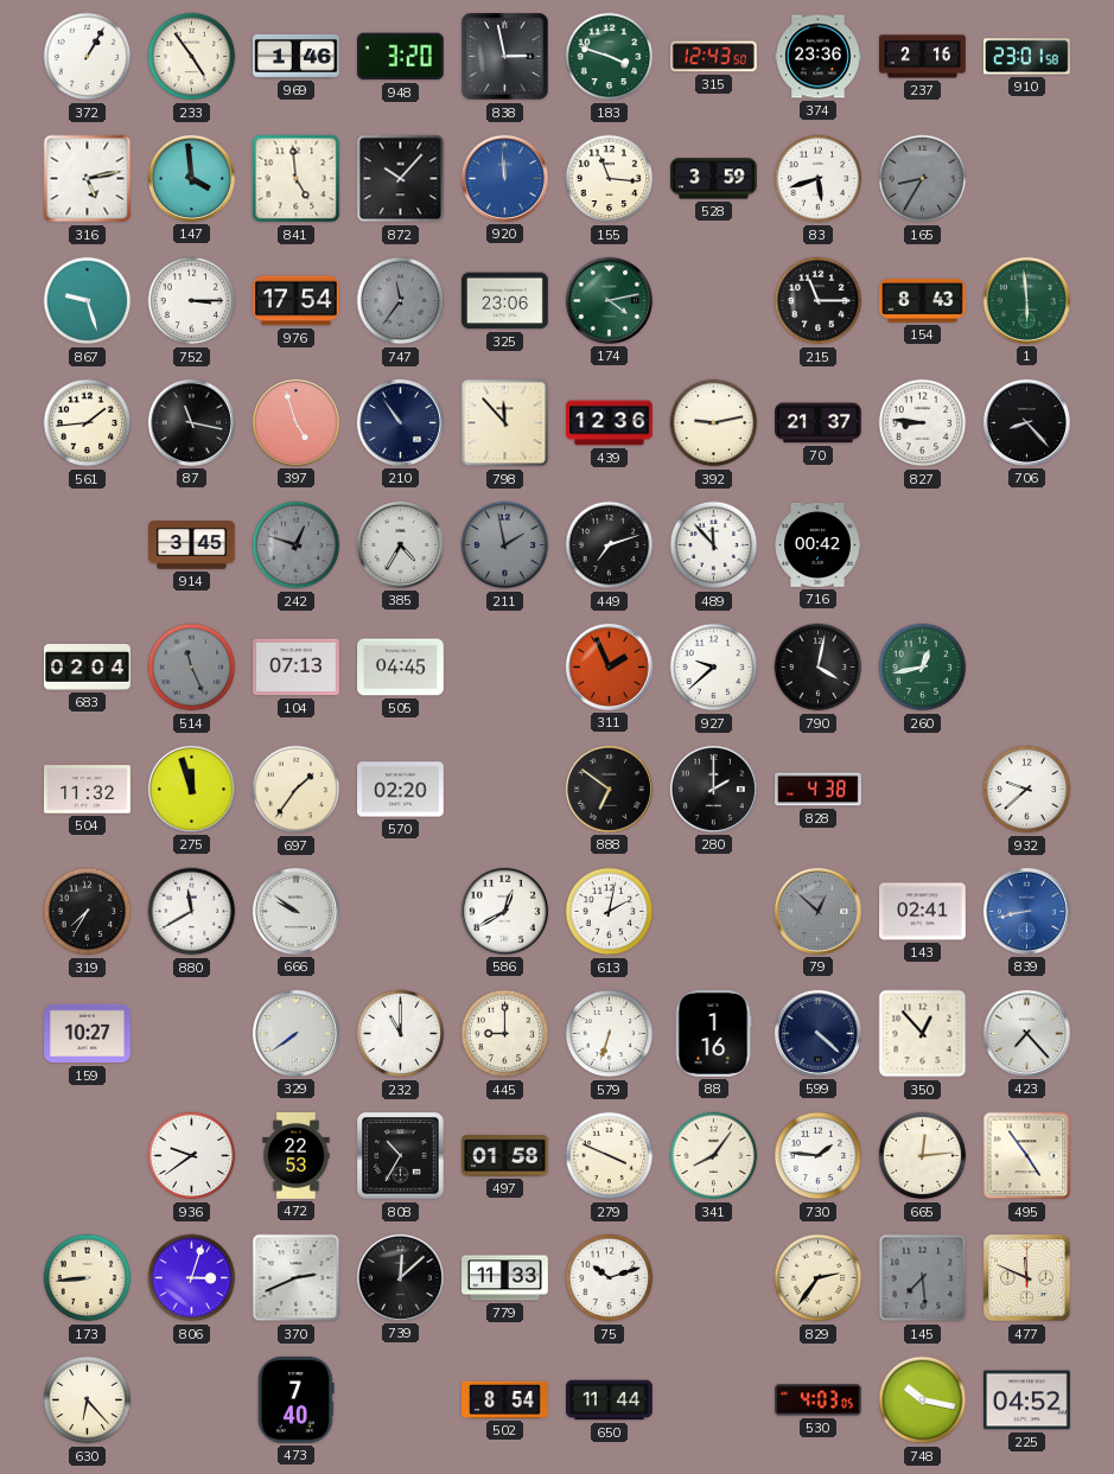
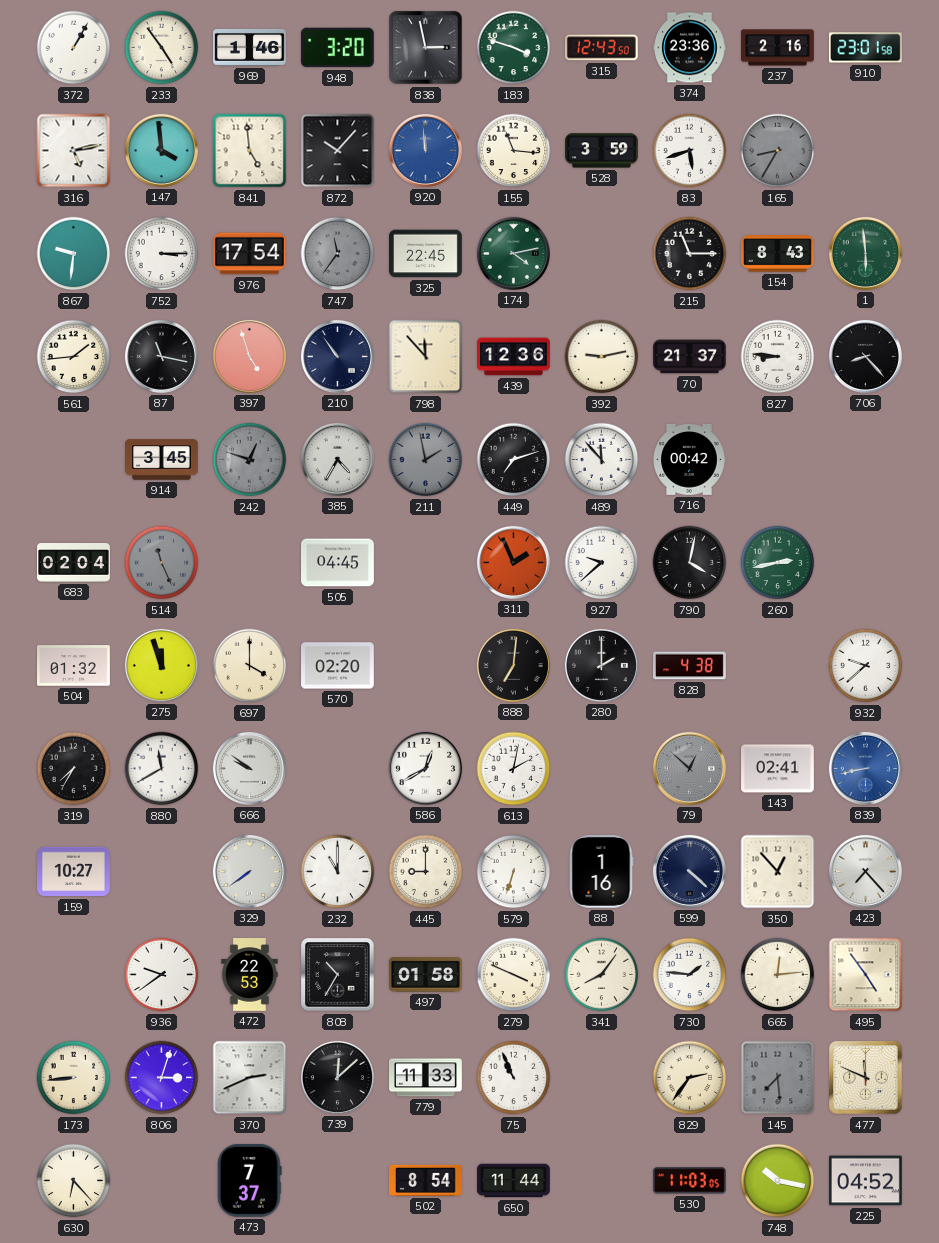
867: 9:27 -> 9:31
325: 23:06 -> 22:45
104: 07:13 -> none
260: 12:43 -> 2:43
504: 11:32 -> 01:32
697: 1:36 -> 4:00
888: 6:51 -> 7:01
75: 10:12 -> 10:56
473: 7:40 -> 7:37
530: 4:03 -> 11:03
